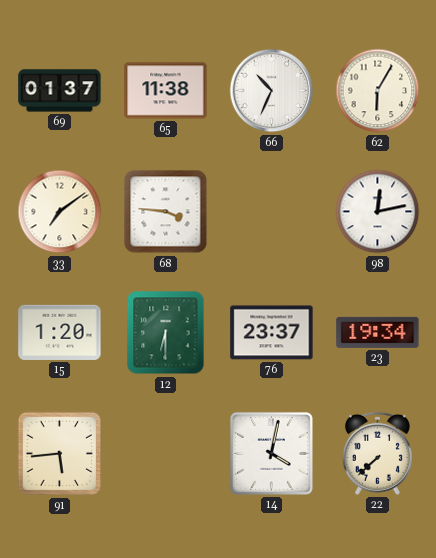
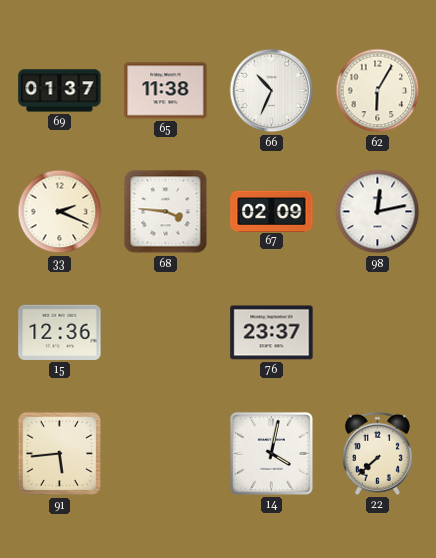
33: 7:09 -> 2:19
67: none -> 02:09
15: 1:20 -> 12:36
12: 6:30 -> none
23: 19:34 -> none
